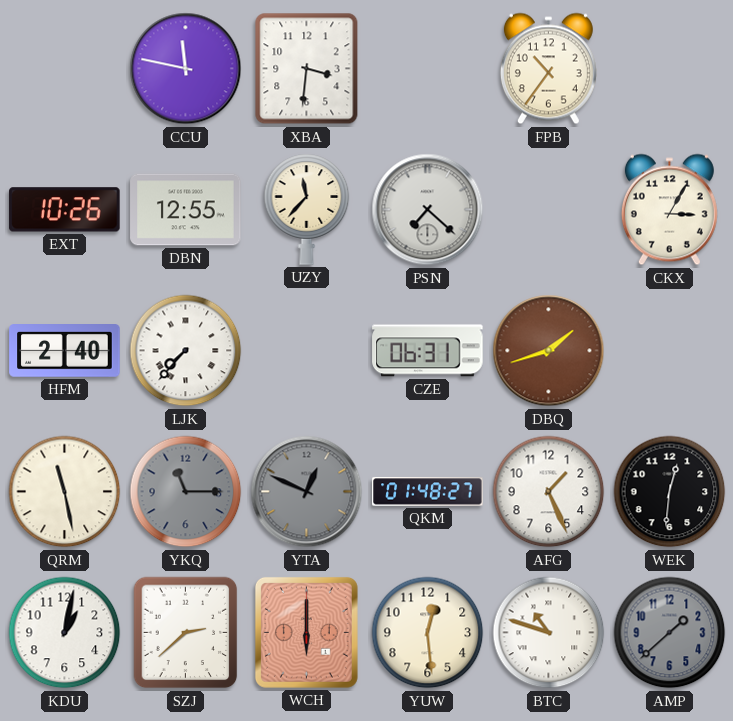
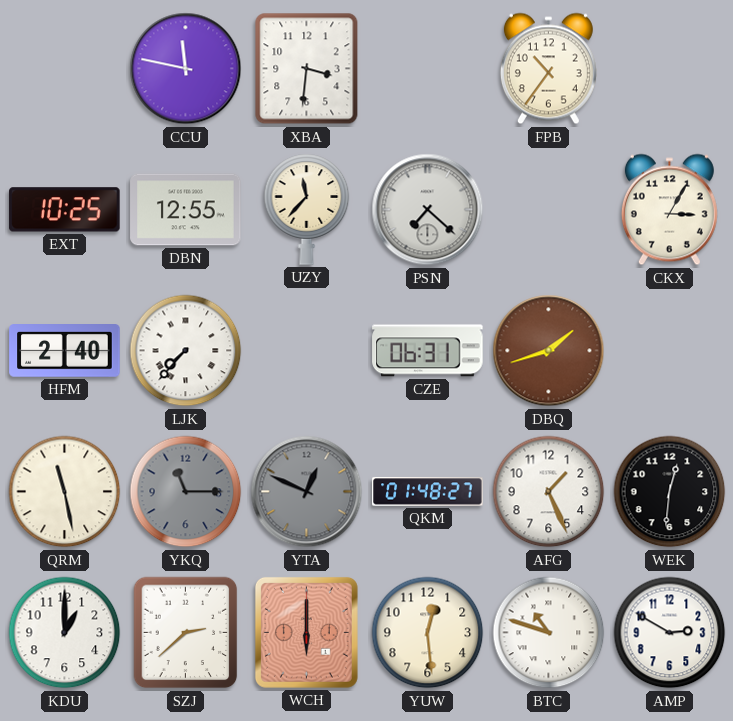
EXT: 10:26 -> 10:25
KDU: 1:02 -> 1:00
AMP: 1:38 -> 2:50
AMP dial: grey -> white
